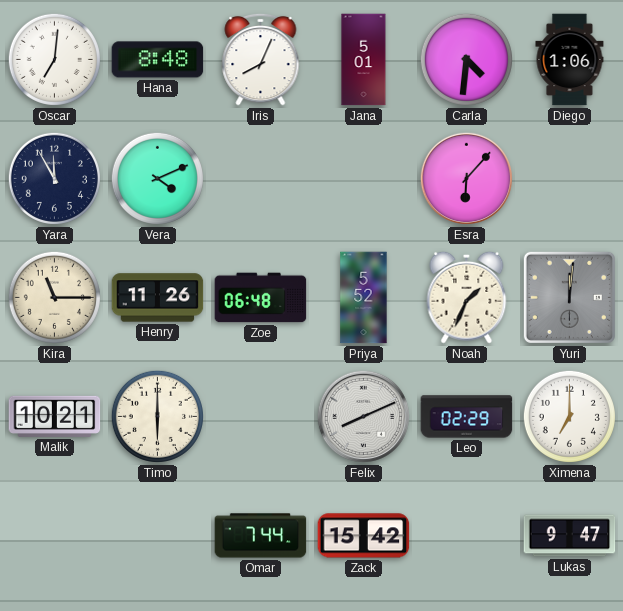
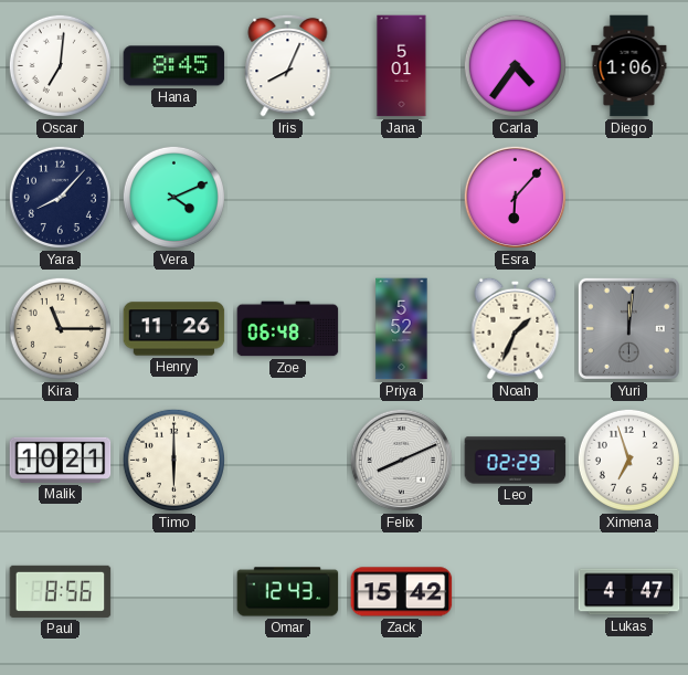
Hana: 8:48 -> 8:45
Carla: 4:31 -> 4:36
Yara: 11:55 -> 8:07
Ximena: 7:00 -> 6:57
Paul: none -> 8:56
Omar: 7:44 -> 12:43
Lukas: 9:47 -> 4:47
